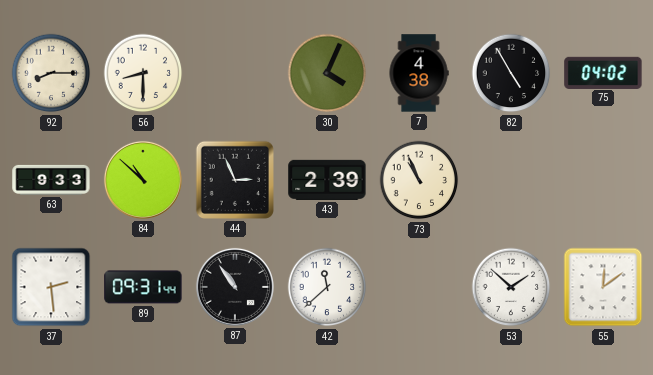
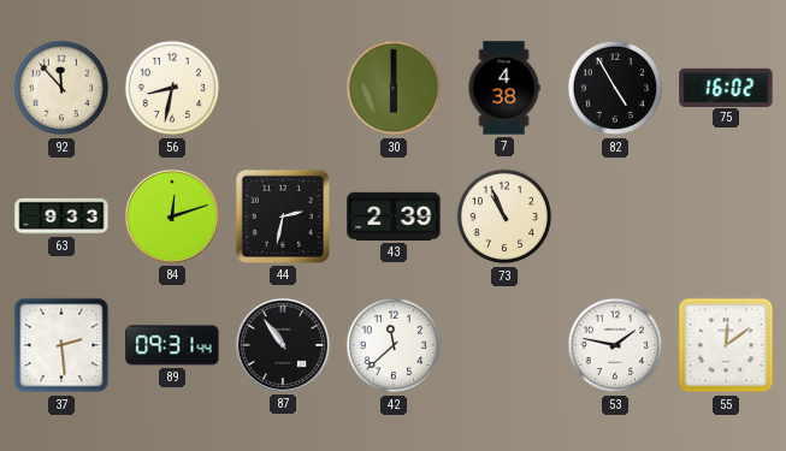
92: 8:15 -> 11:53
56: 8:30 -> 8:32
30: 4:04 -> 6:00
75: 04:02 -> 16:02
84: 10:52 -> 12:12
44: 2:56 -> 2:32
53: 1:52 -> 1:47
